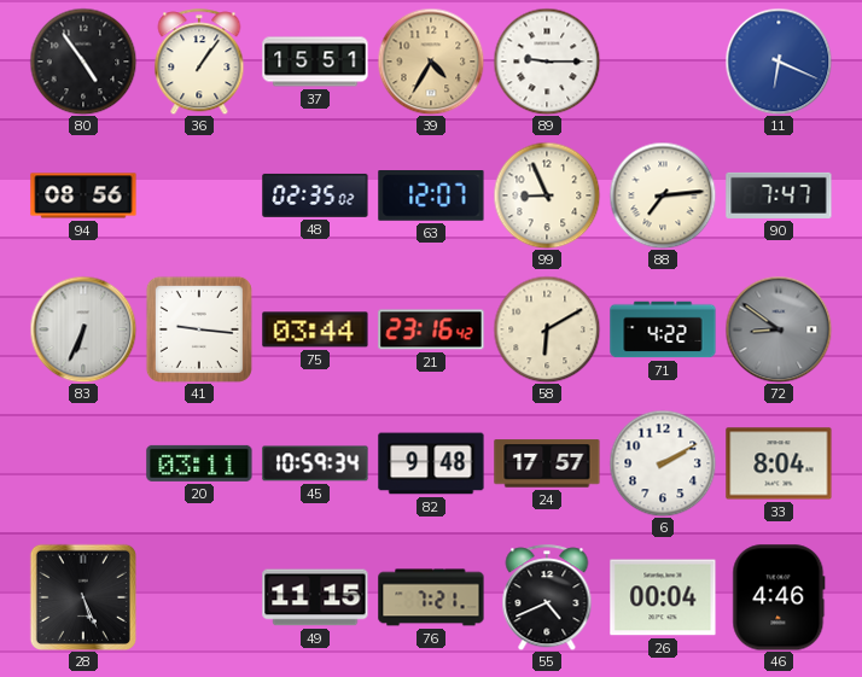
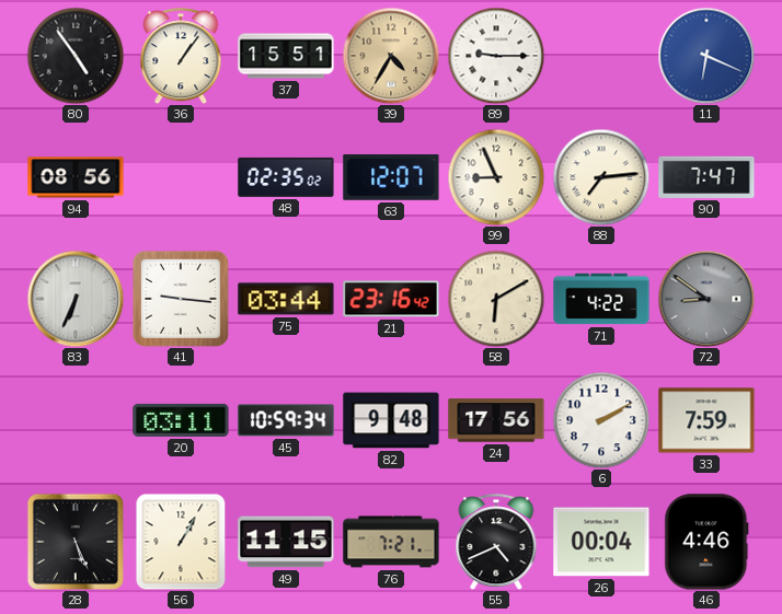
24: 17:57 -> 17:56
33: 8:04 -> 7:59
56: none -> 1:05
